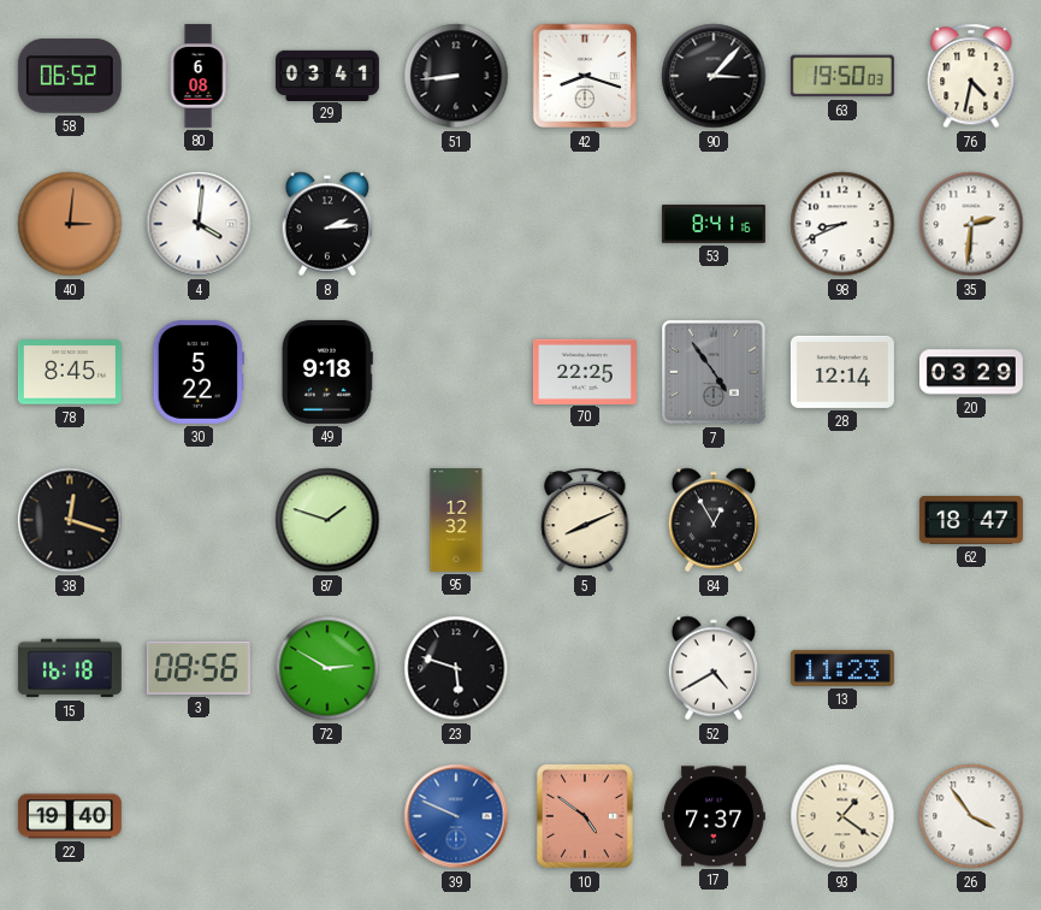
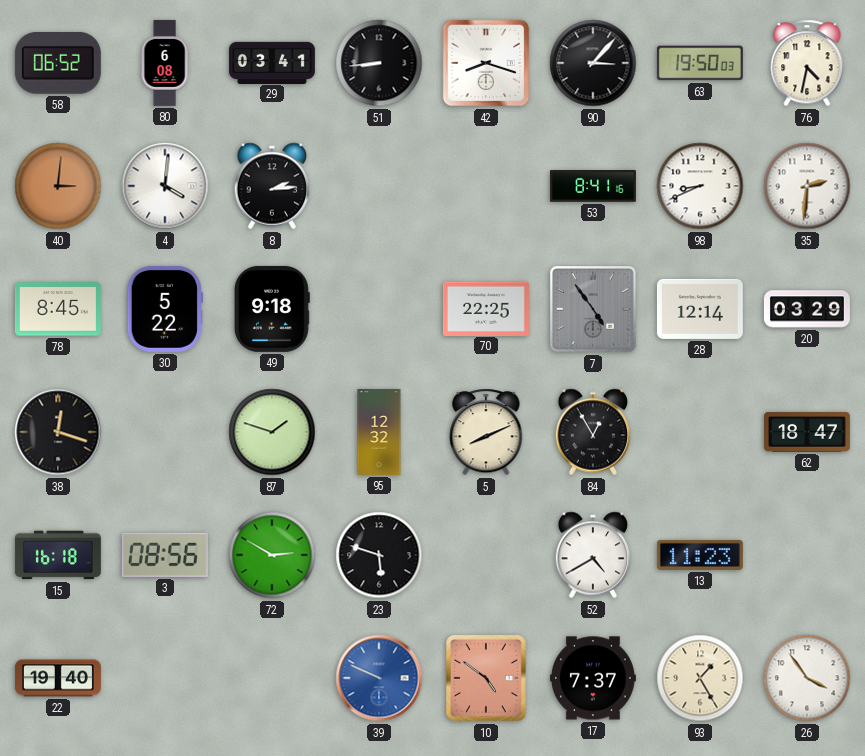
93: 1:21 -> 1:25
